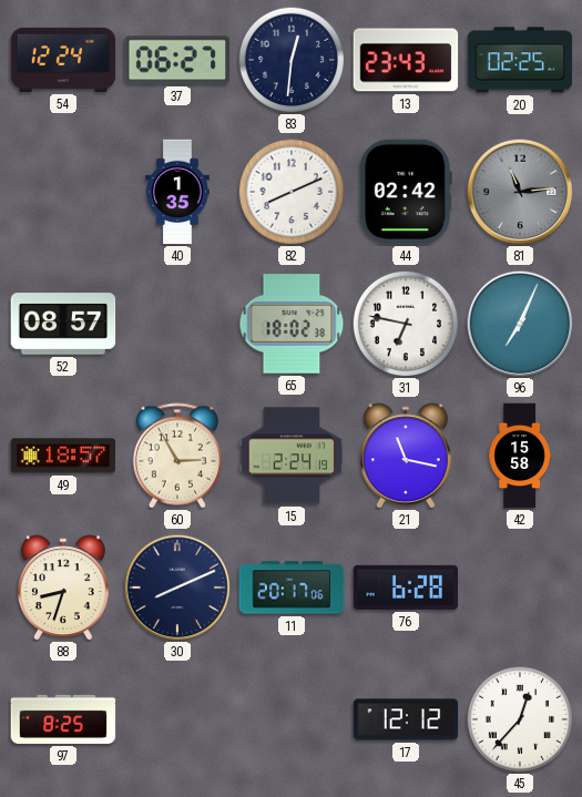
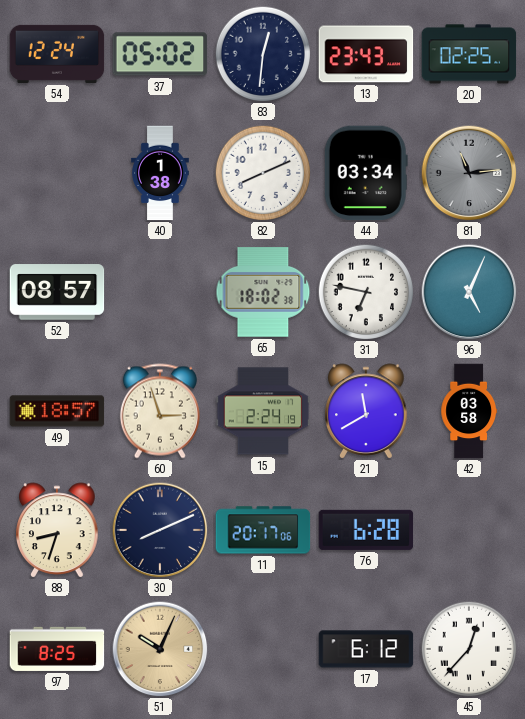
37: 06:27 -> 05:02
40: 1:35 -> 1:38
44: 02:42 -> 03:34
96: 7:04 -> 5:04
60: 2:55 -> 2:57
21: 11:17 -> 11:40
42: 15:58 -> 03:58
51: none -> 10:04
17: 12:12 -> 6:12
